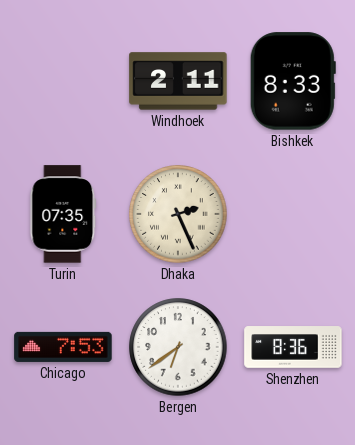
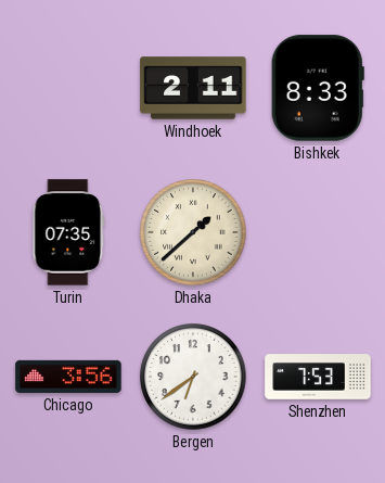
Dhaka: 2:26 -> 1:38
Chicago: 7:53 -> 3:56
Shenzhen: 8:36 -> 7:53
